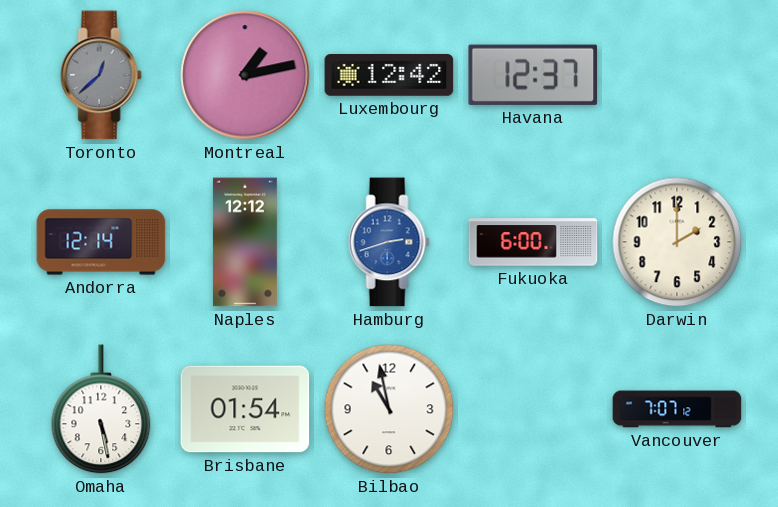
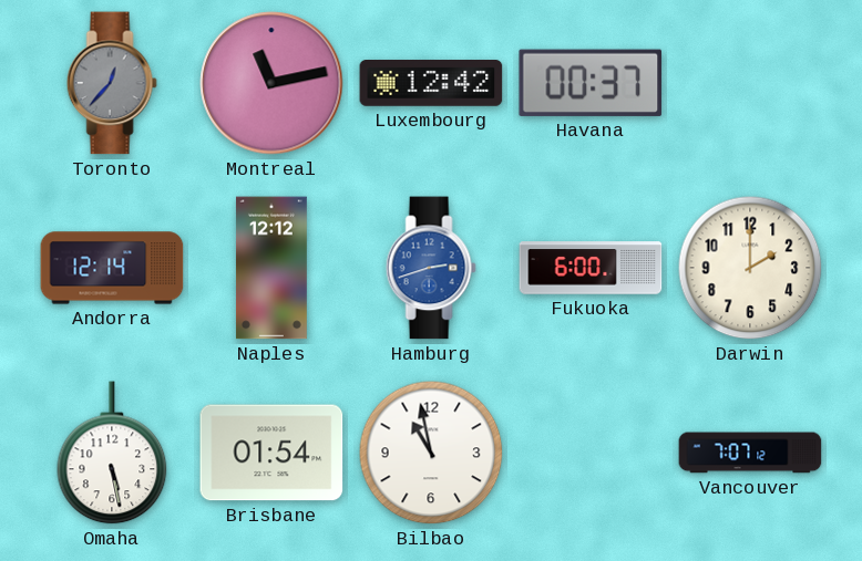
Toronto: 12:38 -> 12:37
Montreal: 1:13 -> 11:13
Havana: 12:37 -> 00:37
